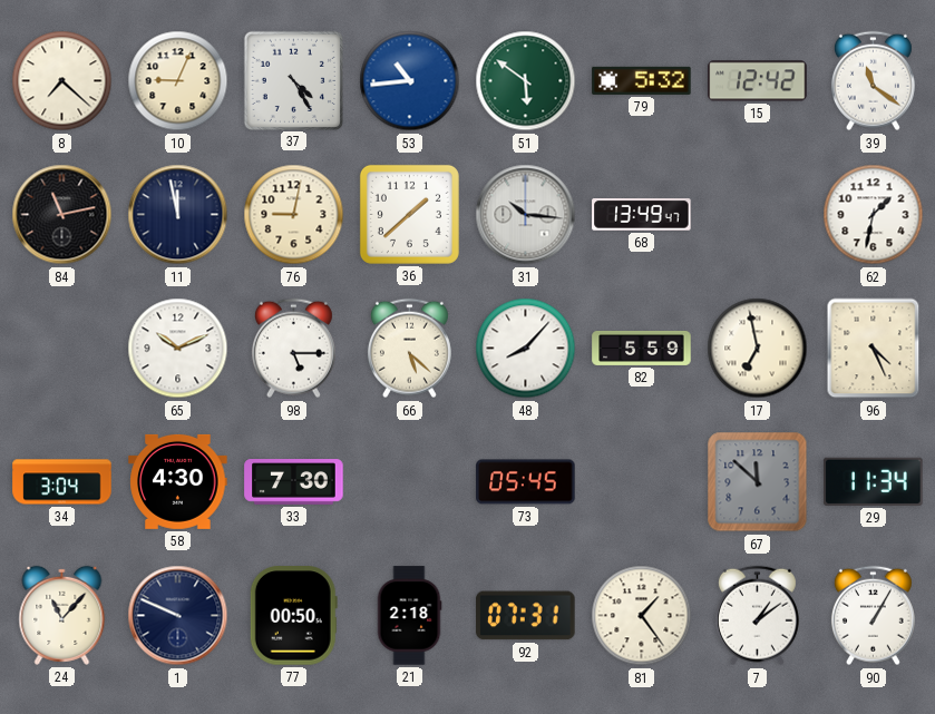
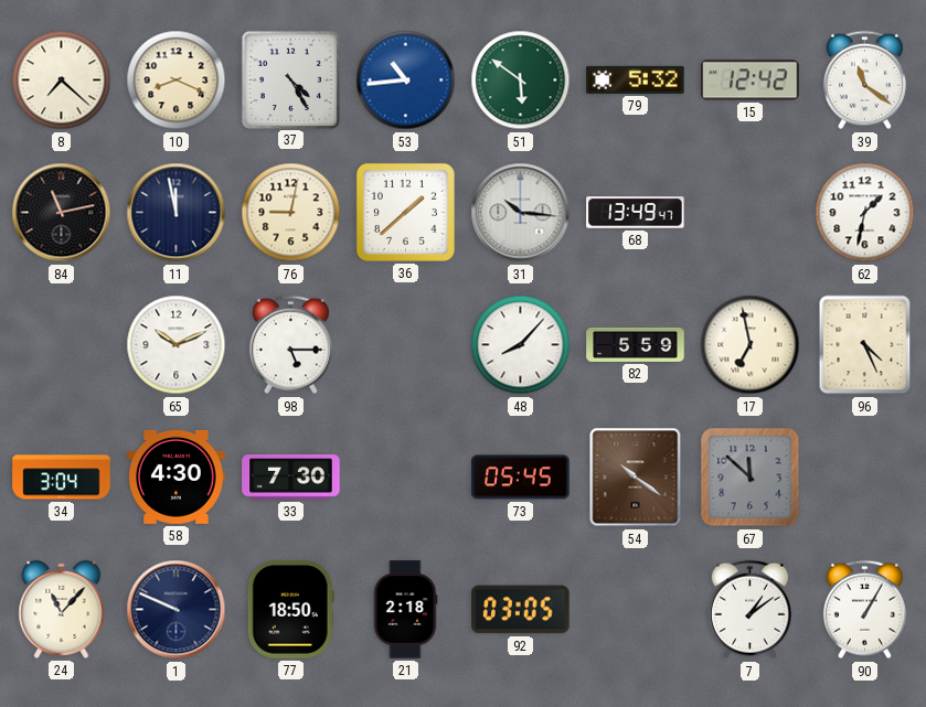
10: 9:04 -> 8:19
66: 5:22 -> none
54: none -> 10:21
29: 11:34 -> none
77: 00:50 -> 18:50
92: 07:31 -> 03:05
81: 1:24 -> none
